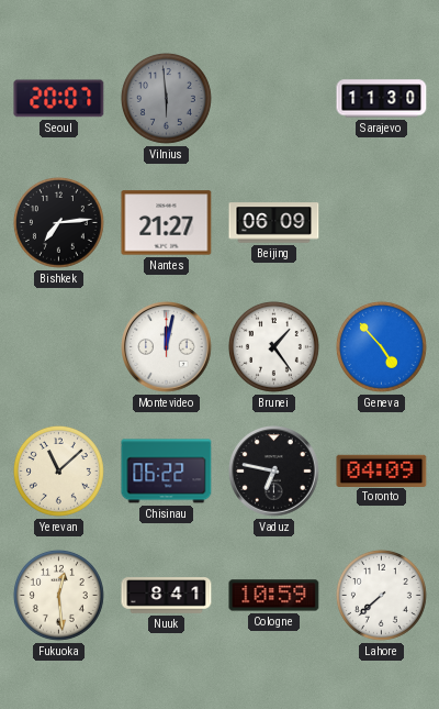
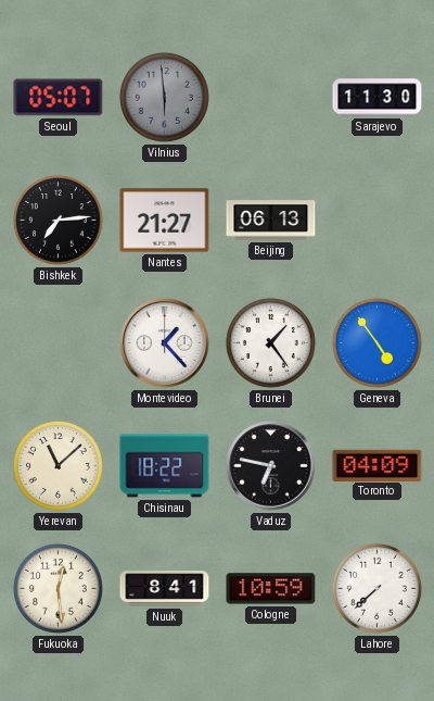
Seoul: 20:07 -> 05:07
Beijing: 06:09 -> 06:13
Montevideo: 12:02 -> 1:23
Geneva: 4:53 -> 4:54
Chisinau: 06:22 -> 18:22
